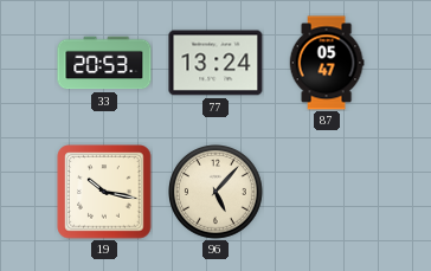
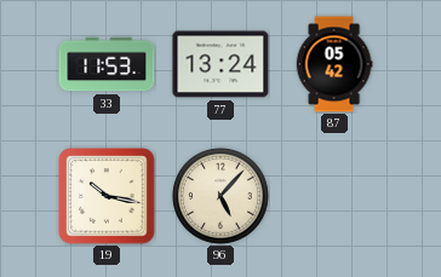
33: 20:53 -> 11:53
87: 05:47 -> 05:42
